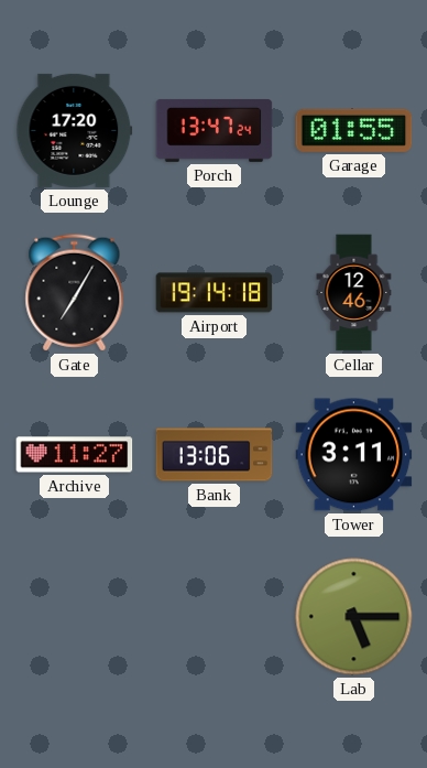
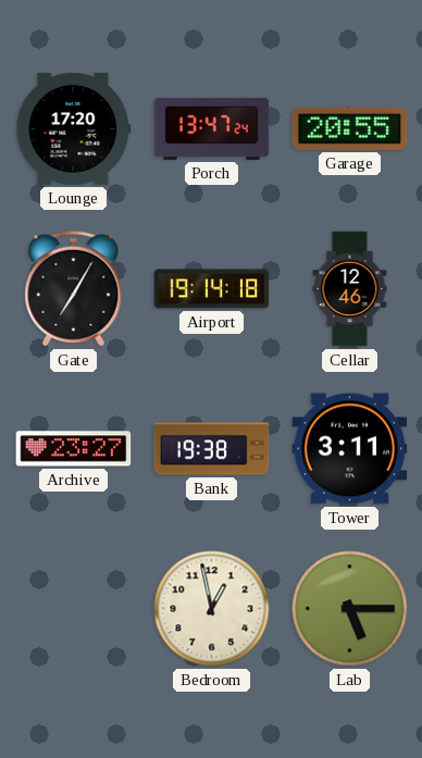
Garage: 01:55 -> 20:55
Archive: 11:27 -> 23:27
Bank: 13:06 -> 19:38
Bedroom: none -> 12:58
